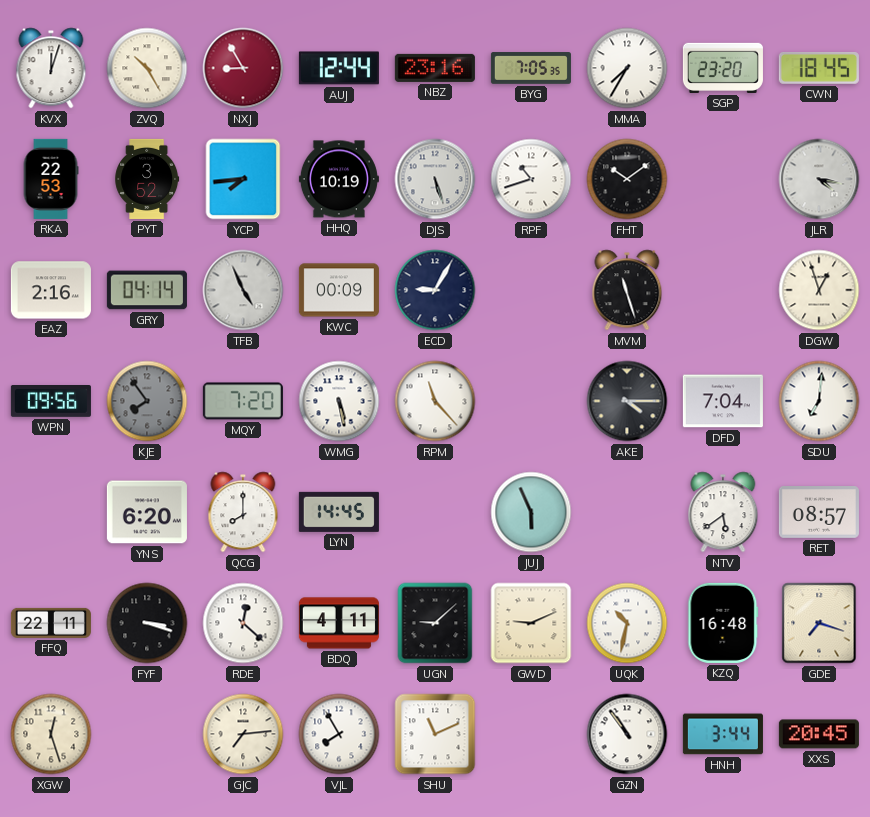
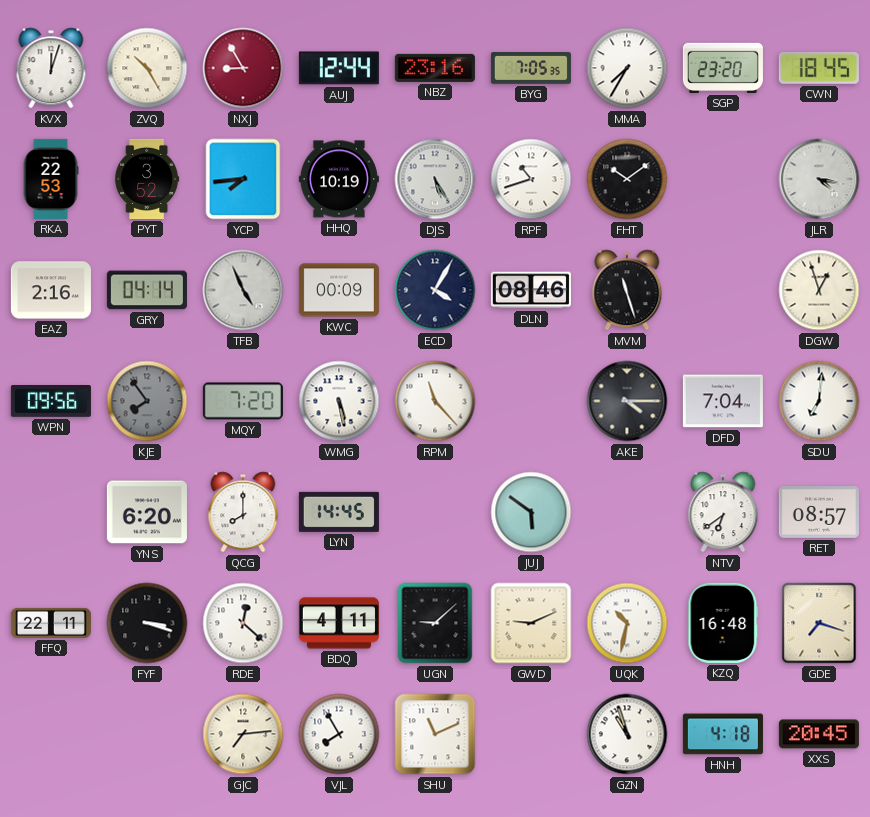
DJS: 5:27 -> 5:25
ECD: 9:05 -> 4:05
DLN: none -> 08:46
JUJ: 5:56 -> 5:51
NTV: 5:39 -> 6:39
XGW: 12:27 -> none
GZN: 10:54 -> 10:57
HNH: 3:44 -> 4:18
